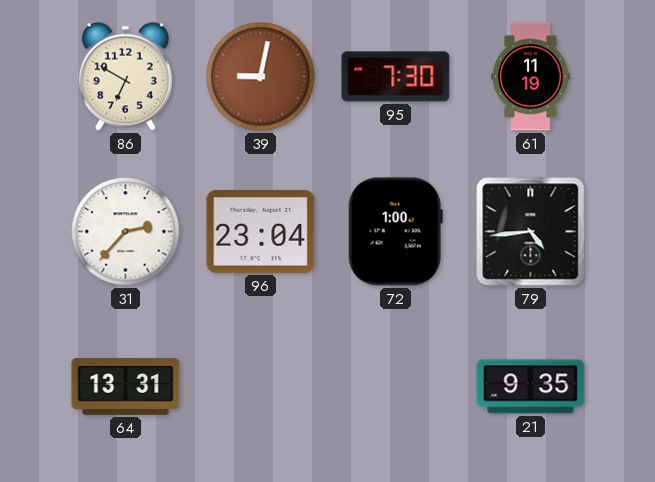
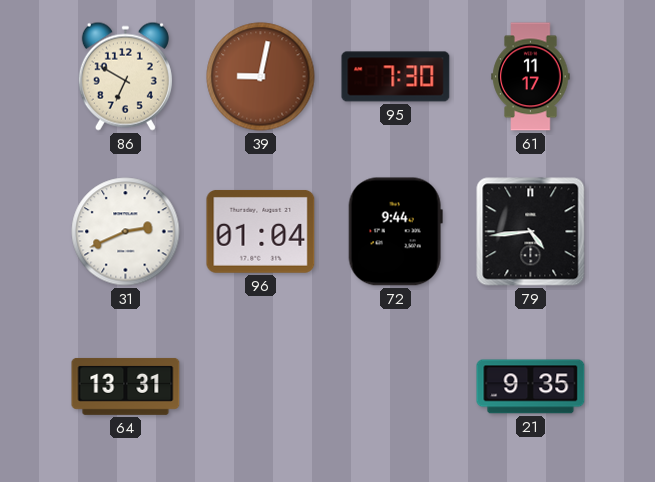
61: 11:19 -> 11:17
31: 2:37 -> 2:41
96: 23:04 -> 01:04
72: 1:00 -> 9:44
